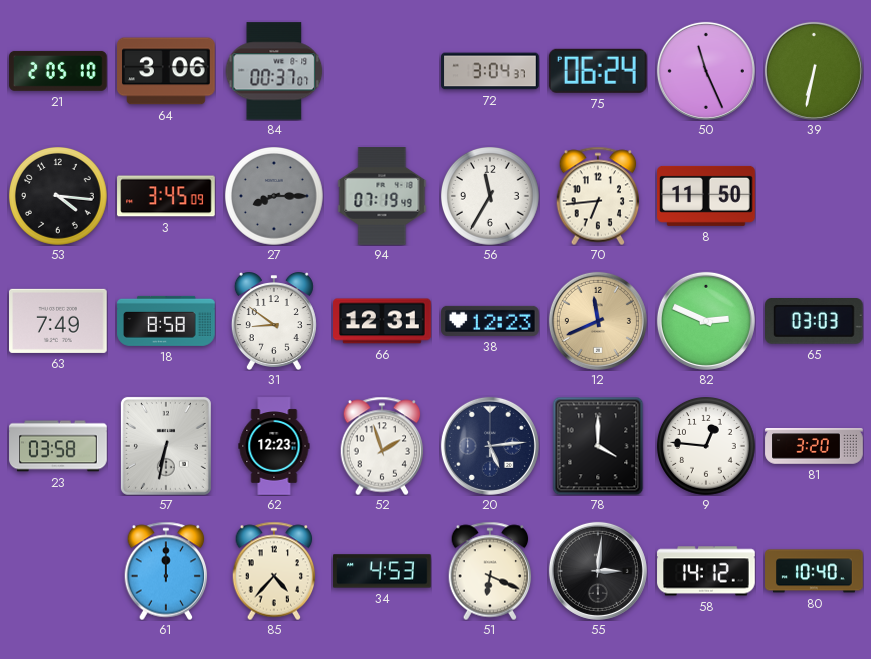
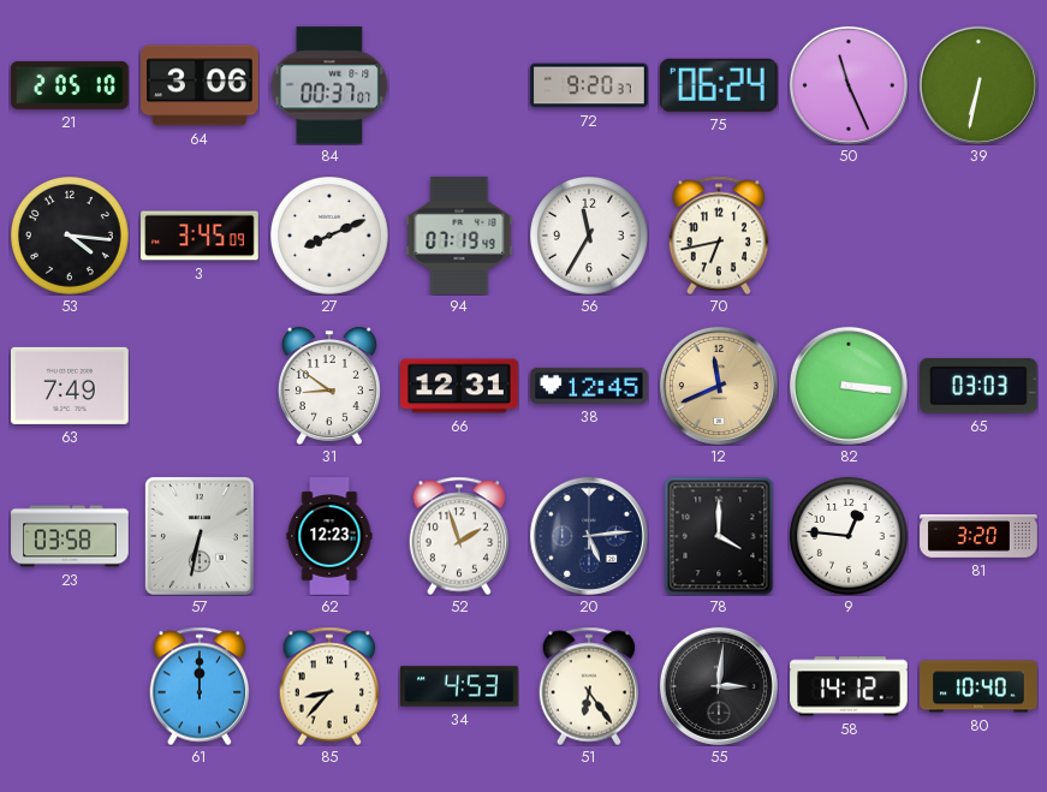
72: 3:04 -> 9:20
27: 8:15 -> 8:11
27 dial: grey -> white
70: 6:44 -> 6:43
8: 11:50 -> none
18: 8:58 -> none
38: 12:23 -> 12:45
82: 2:49 -> 3:16
85: 4:37 -> 8:37
51: 6:19 -> 6:24
